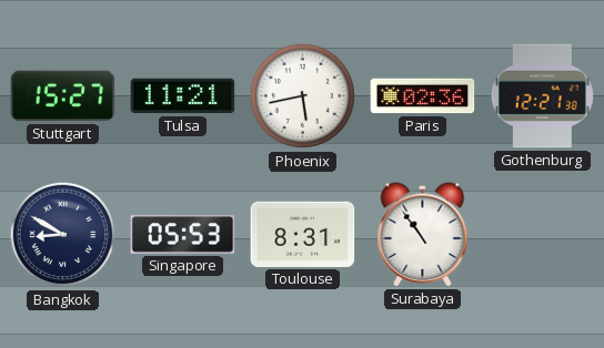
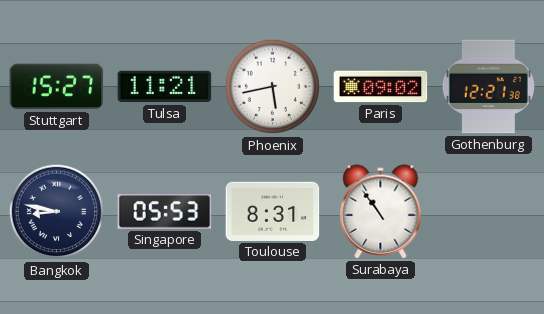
Paris: 02:36 -> 09:02
Bangkok: 8:50 -> 8:47
